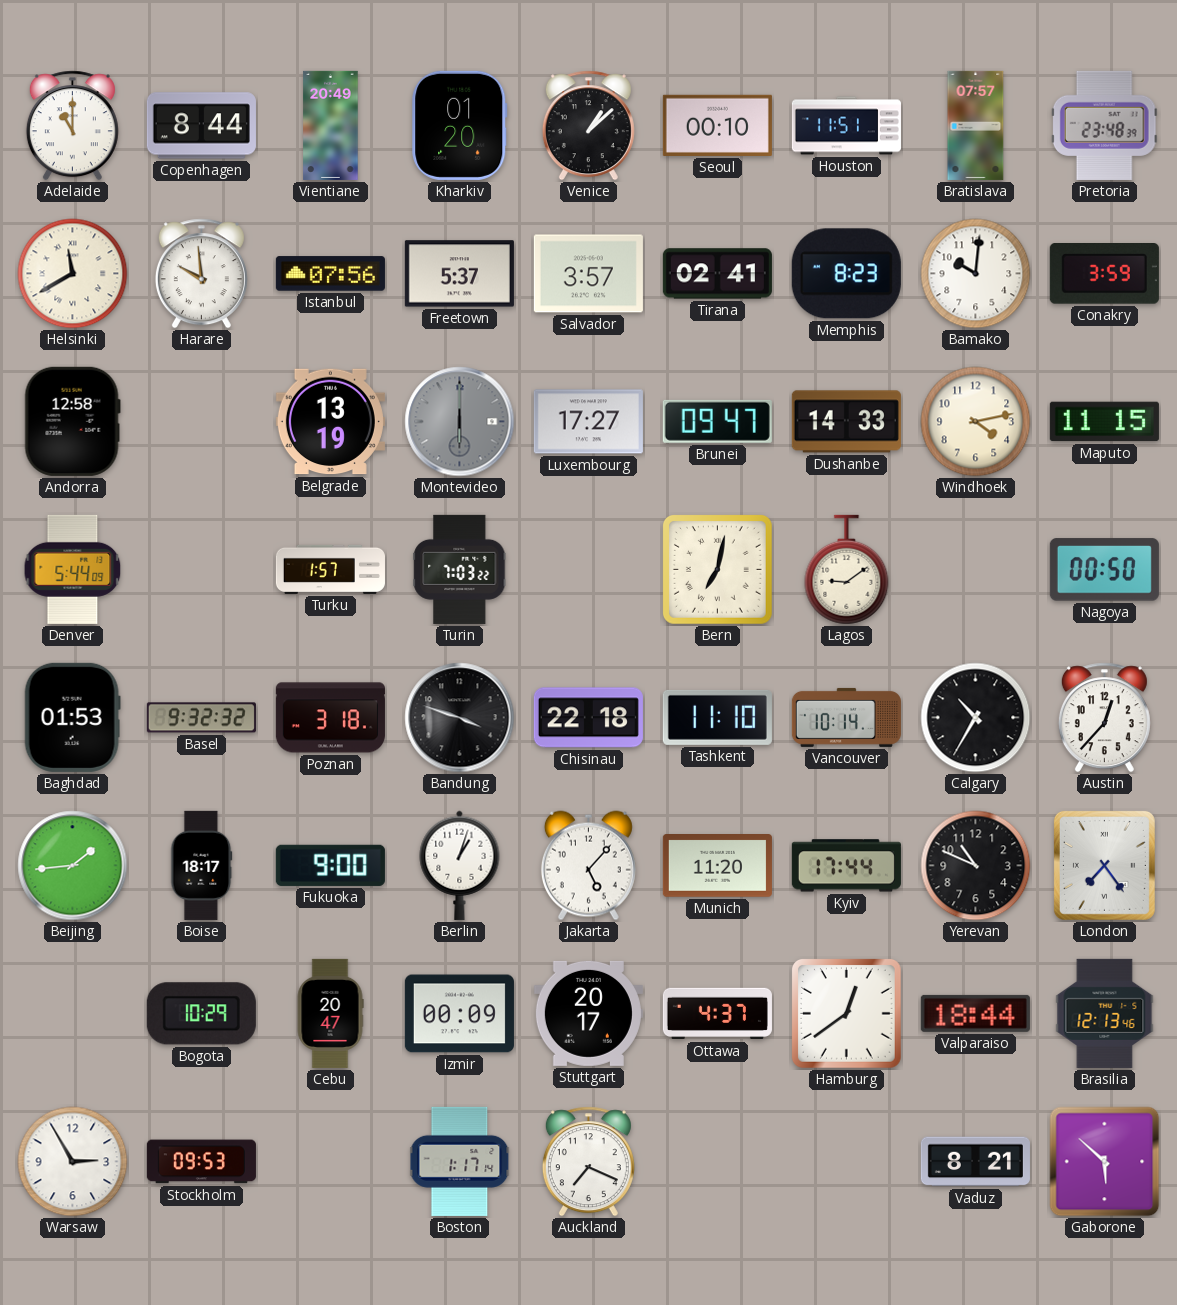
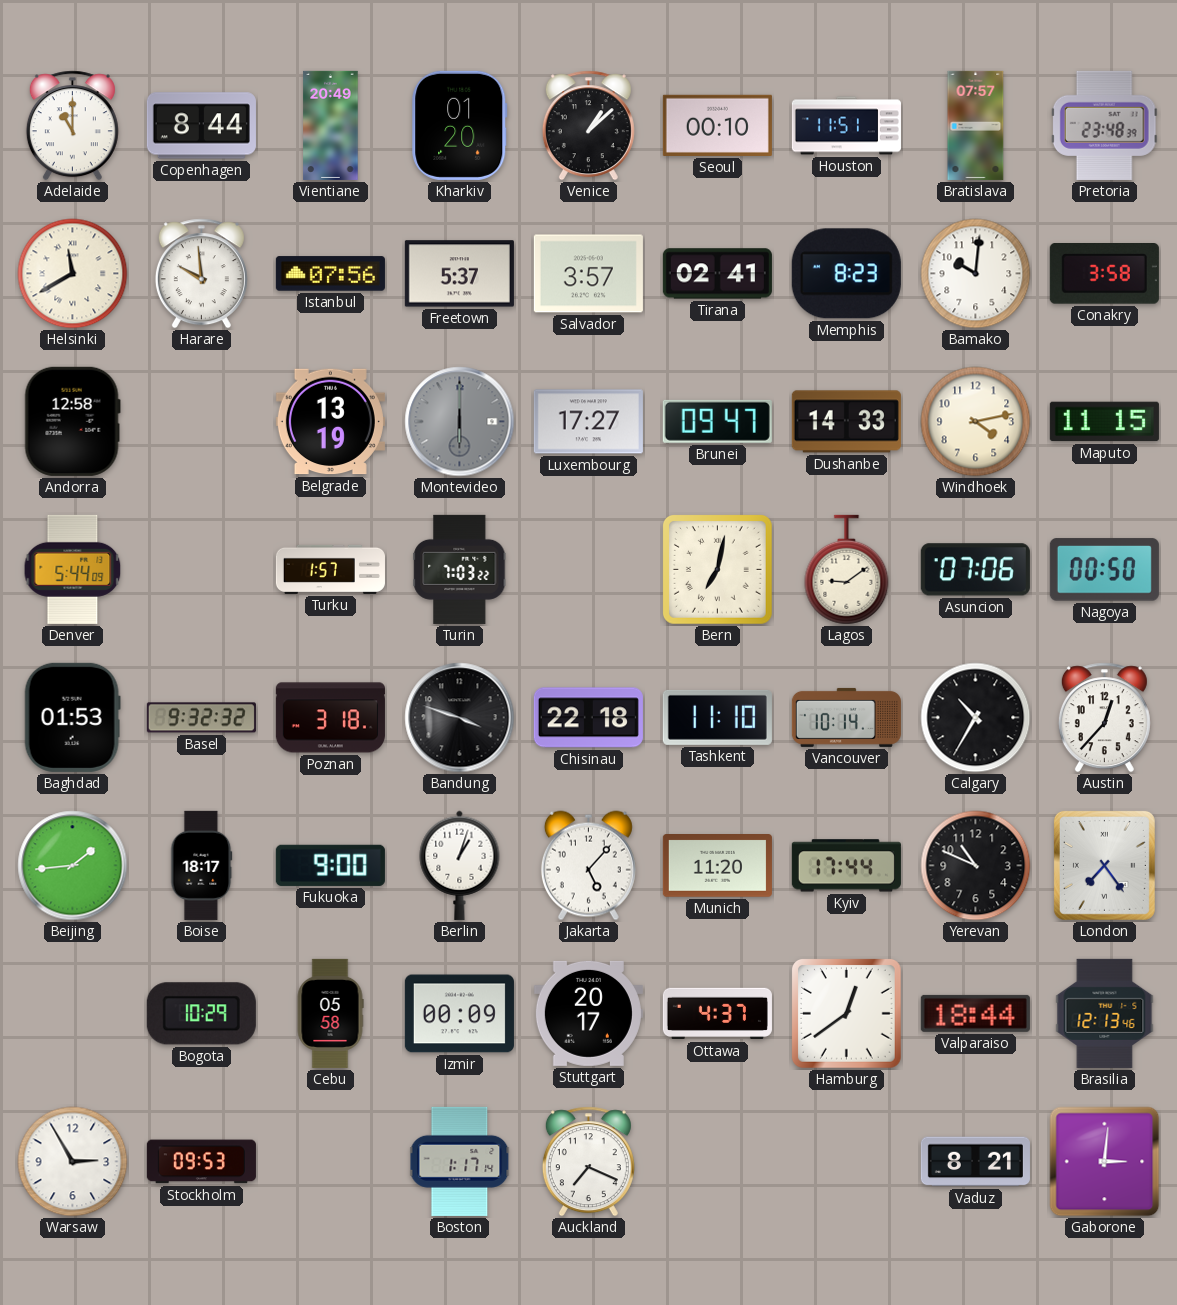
Conakry: 3:59 -> 3:58
Asuncion: none -> 07:06
Cebu: 20:47 -> 05:58
Gaborone: 5:52 -> 3:01
